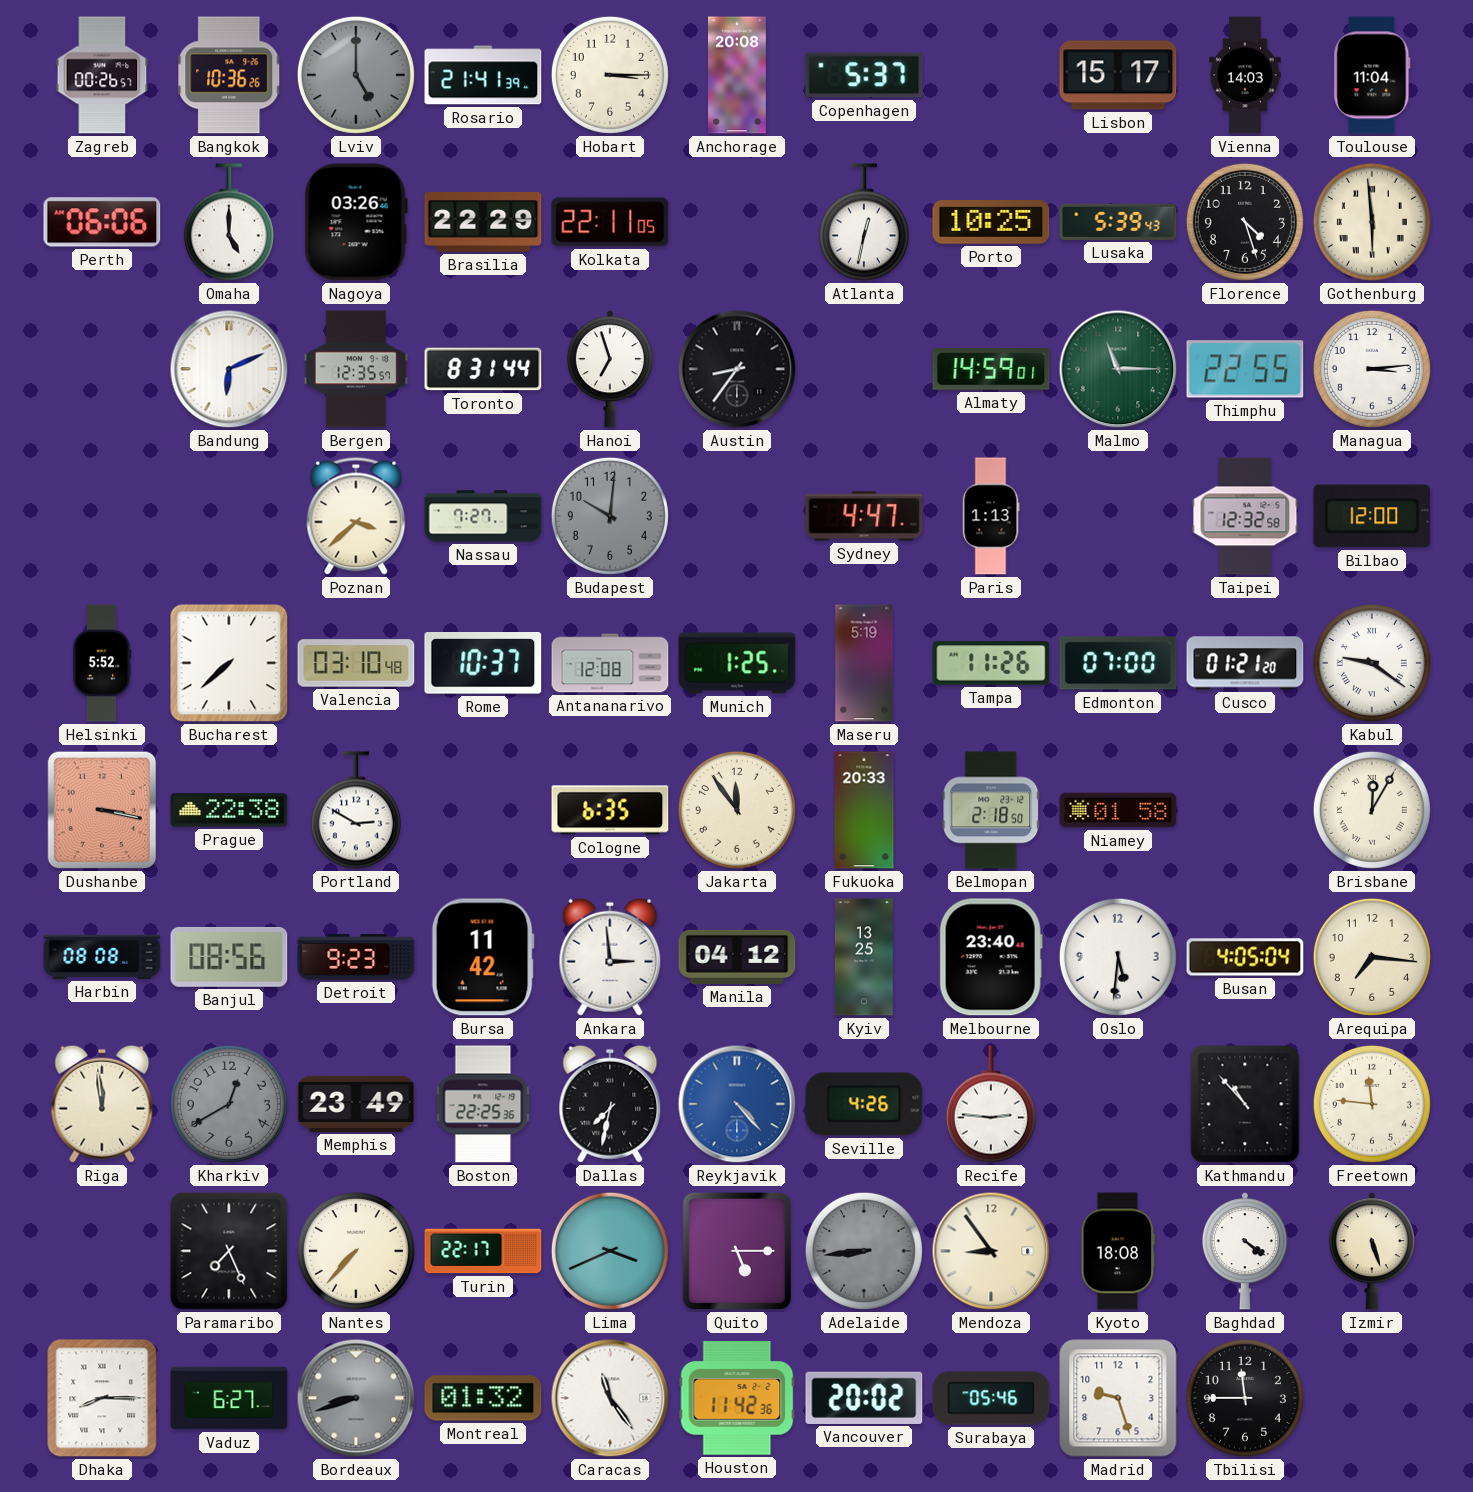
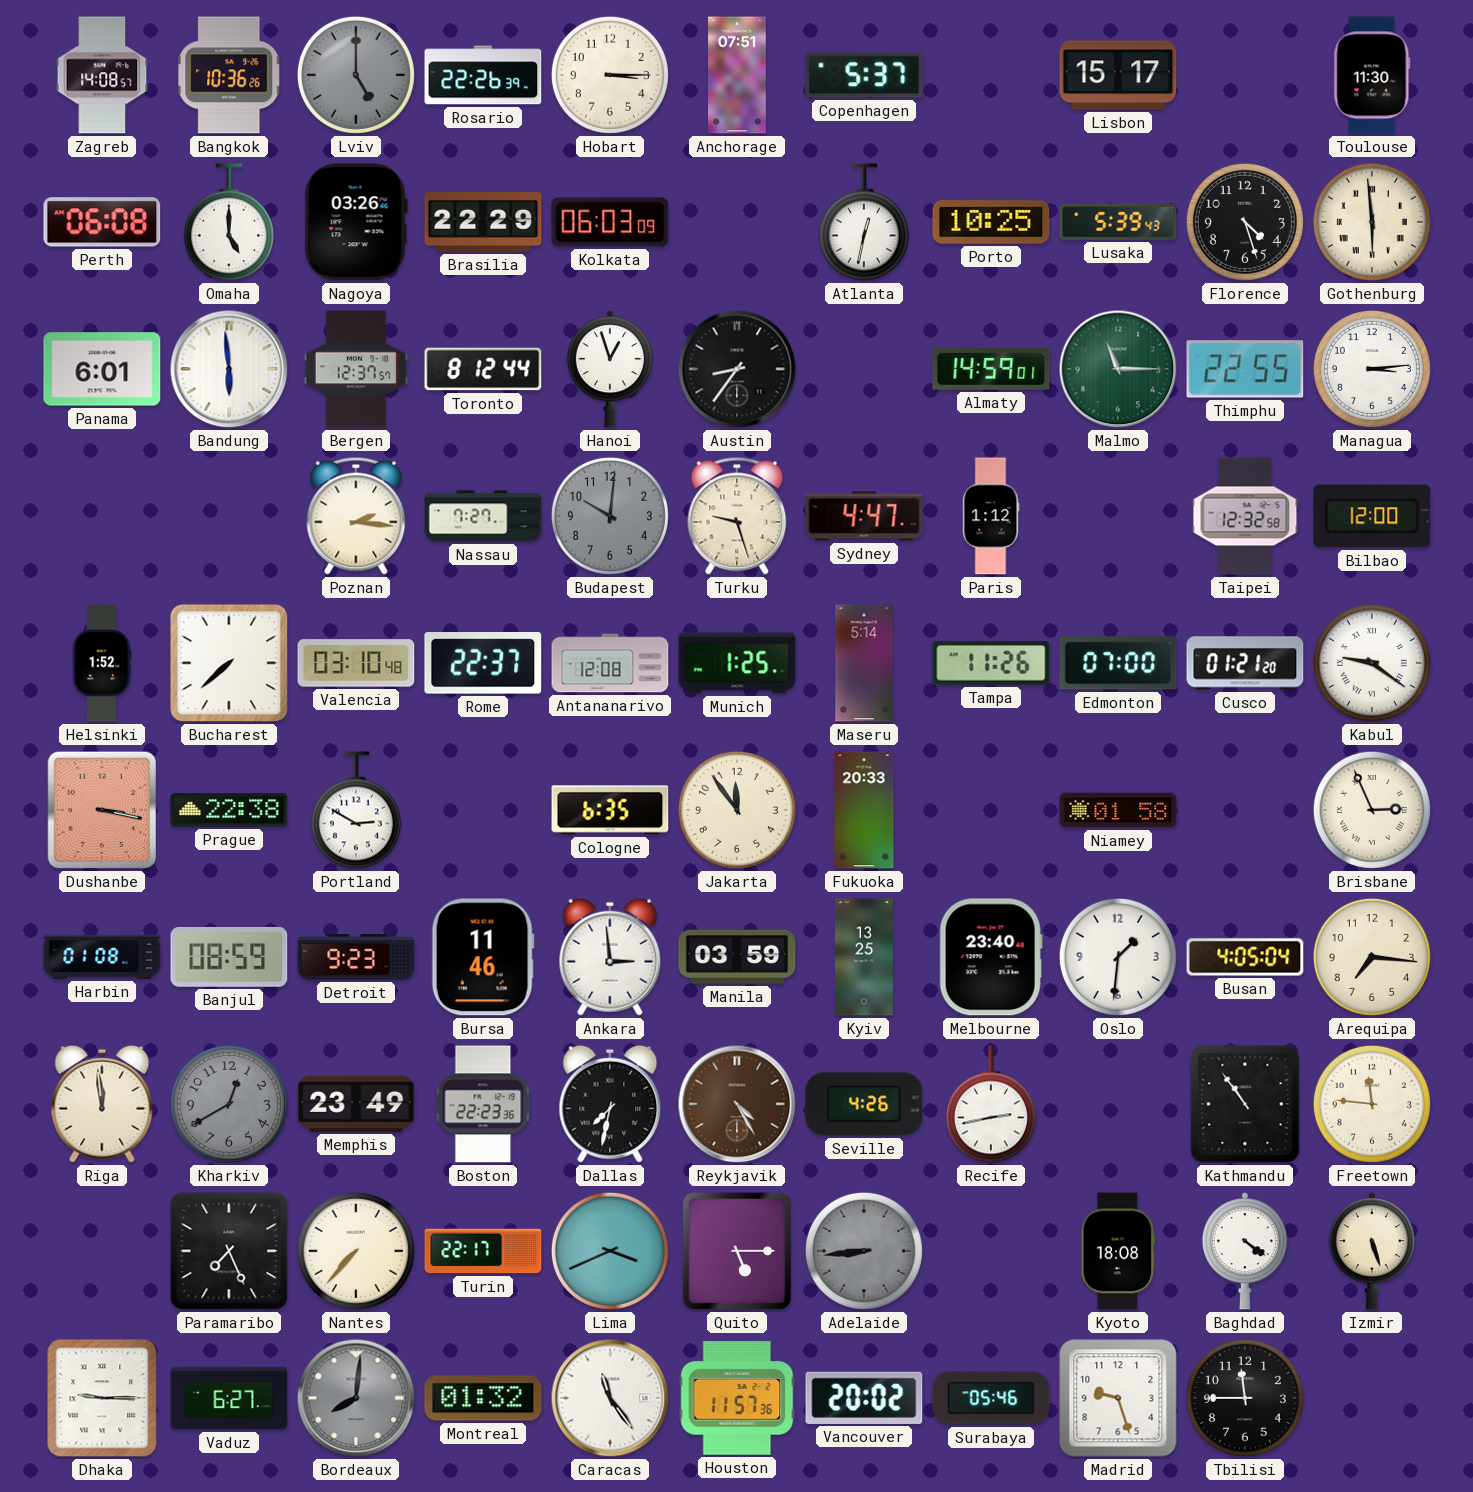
Zagreb: 00:26 -> 14:08
Rosario: 21:41 -> 22:26
Anchorage: 20:08 -> 07:51
Vienna: 14:03 -> none
Toulouse: 11:04 -> 11:30
Perth: 06:06 -> 06:08
Kolkata: 22:11 -> 06:03
Panama: none -> 6:01
Bandung: 6:11 -> 5:59
Bergen: 12:35 -> 12:37
Toronto: 8:31 -> 8:12
Hanoi: 6:57 -> 12:57
Poznan: 3:38 -> 2:16
Turku: none -> 9:27
Paris: 1:13 -> 1:12
Helsinki: 5:52 -> 1:52
Rome: 10:37 -> 22:37
Maseru: 5:19 -> 5:14
Belmopan: 2:18 -> none
Brisbane: 12:05 -> 2:56
Harbin: 08:08 -> 01:08
Banjul: 08:56 -> 08:59
Bursa: 11:42 -> 11:46
Manila: 04:12 -> 03:59
Oslo: 5:31 -> 1:31
Boston: 22:25 -> 22:23
Reykjavik: 4:23 -> 4:25
Reykjavik dial: blue -> brown
Recife: 2:46 -> 2:43
Kathmandu: 10:53 -> 10:54
Mendoza: 8:54 -> none
Dhaka: 8:15 -> 9:15
Bordeaux: 8:42 -> 8:01
Houston: 11:42 -> 11:57
